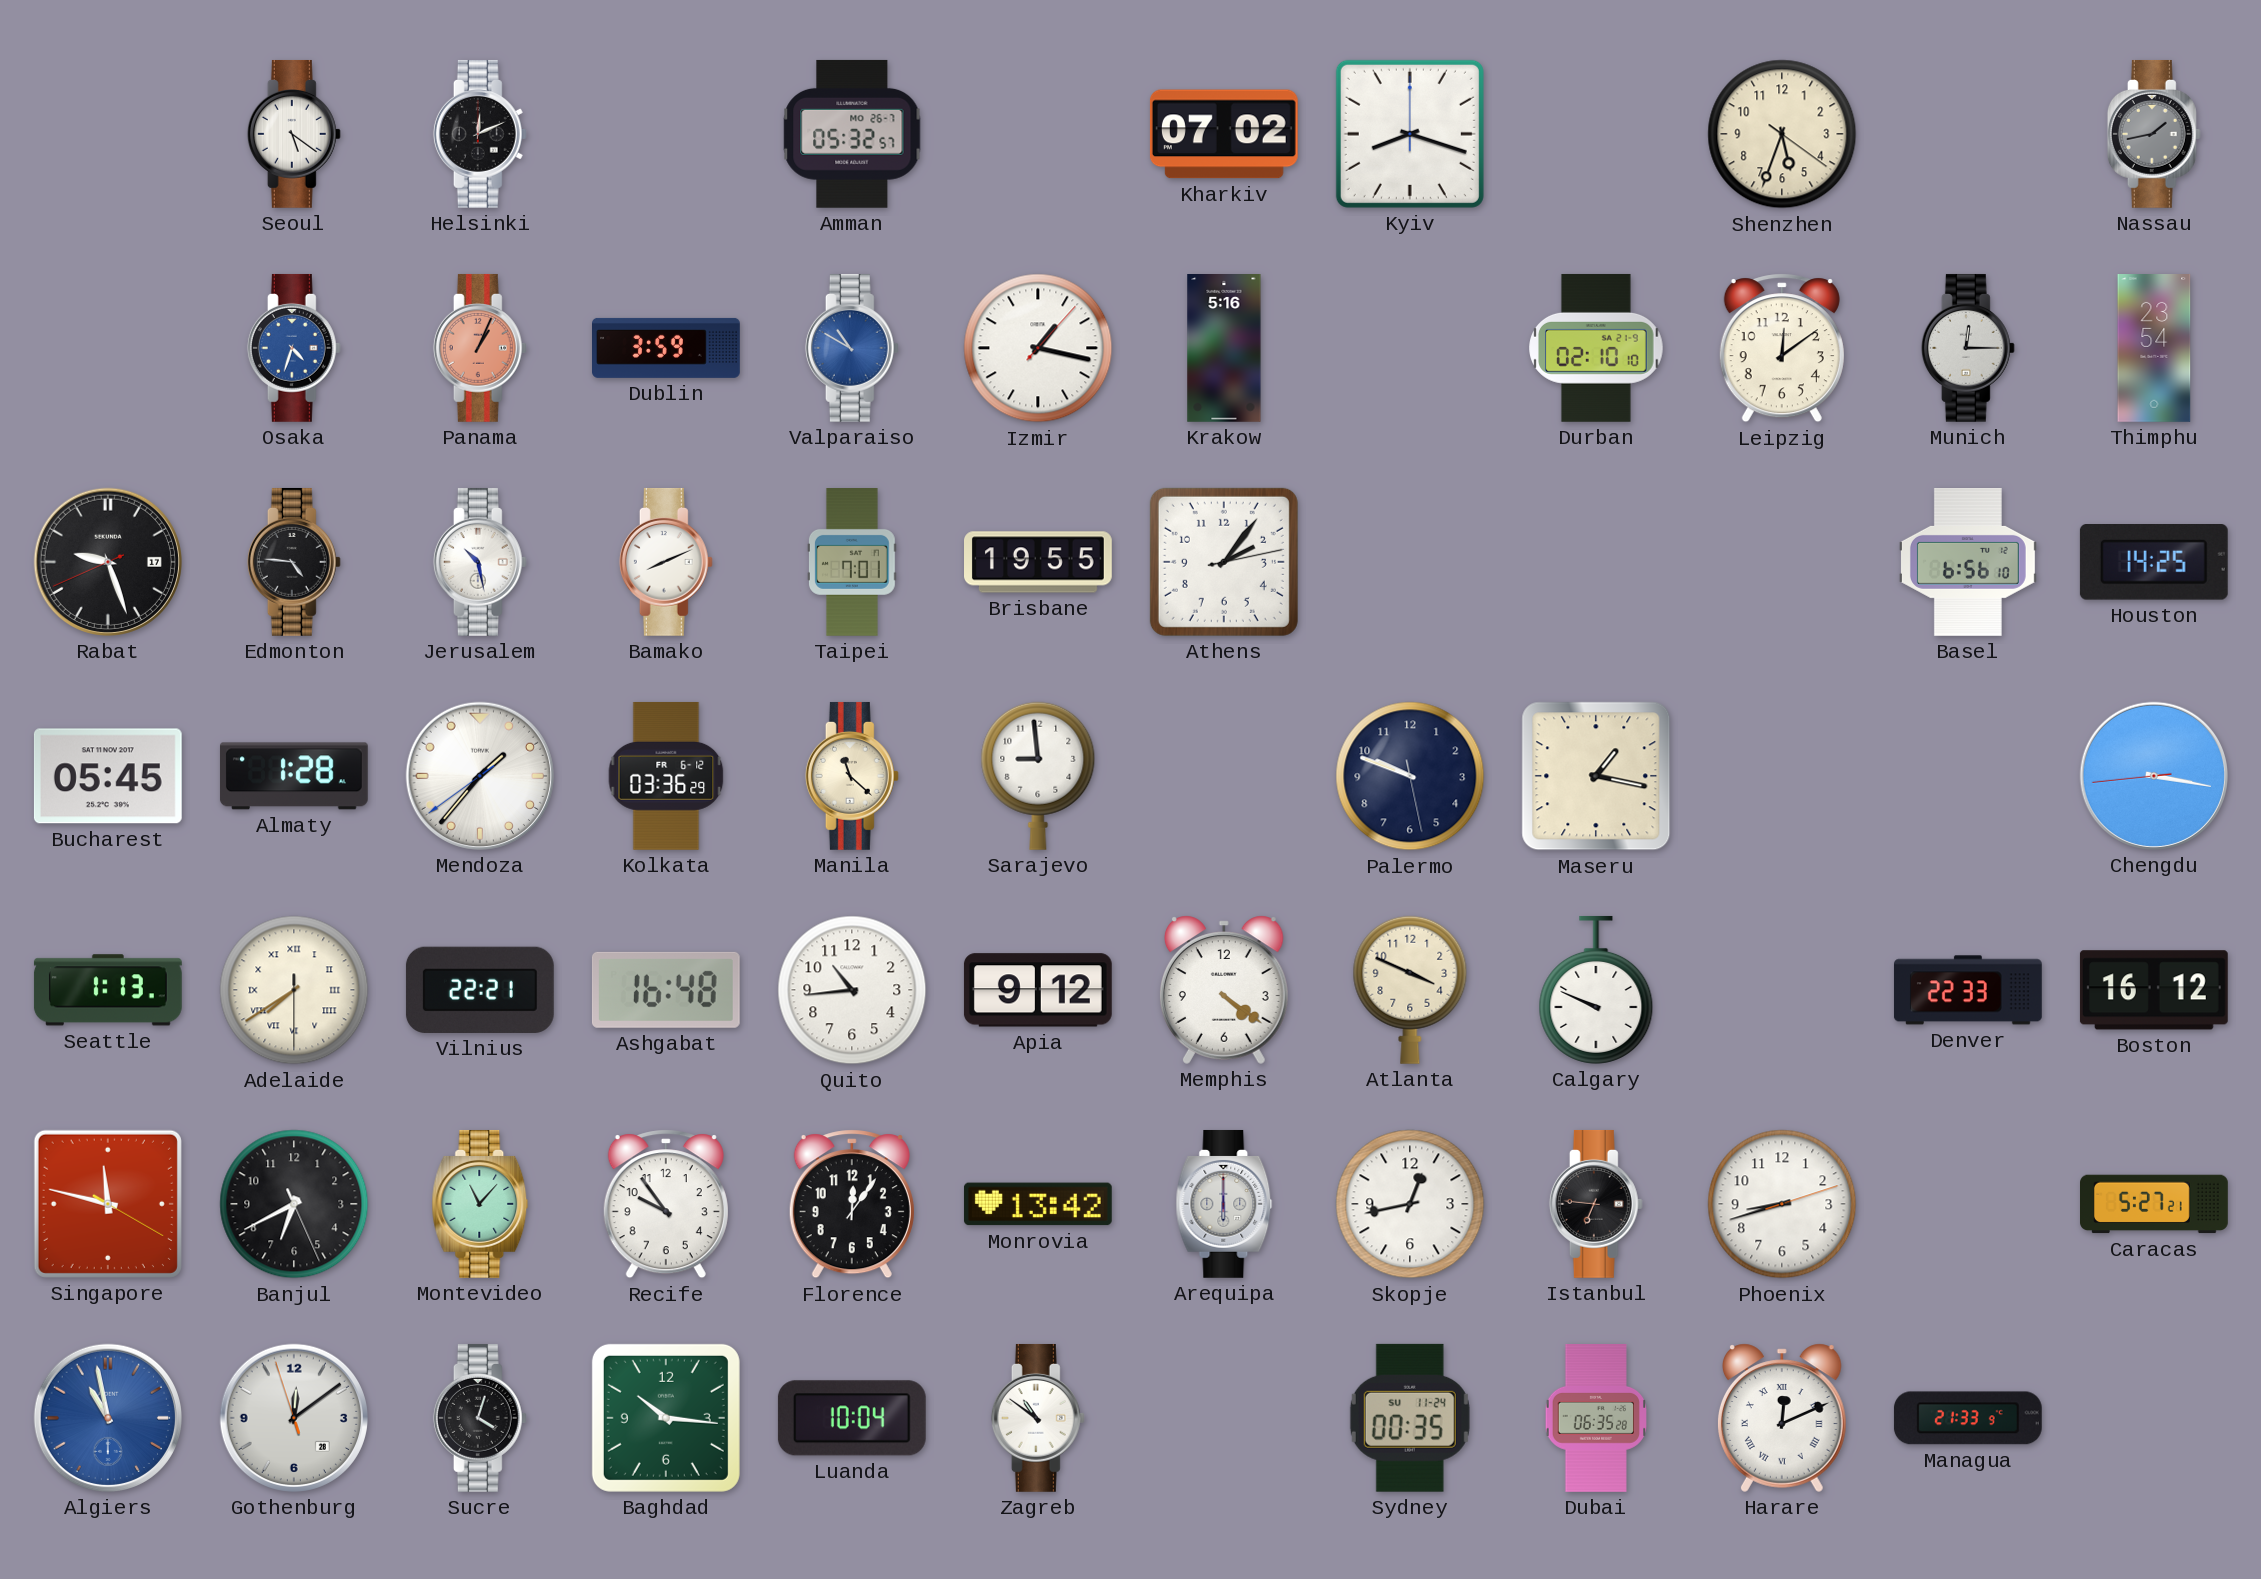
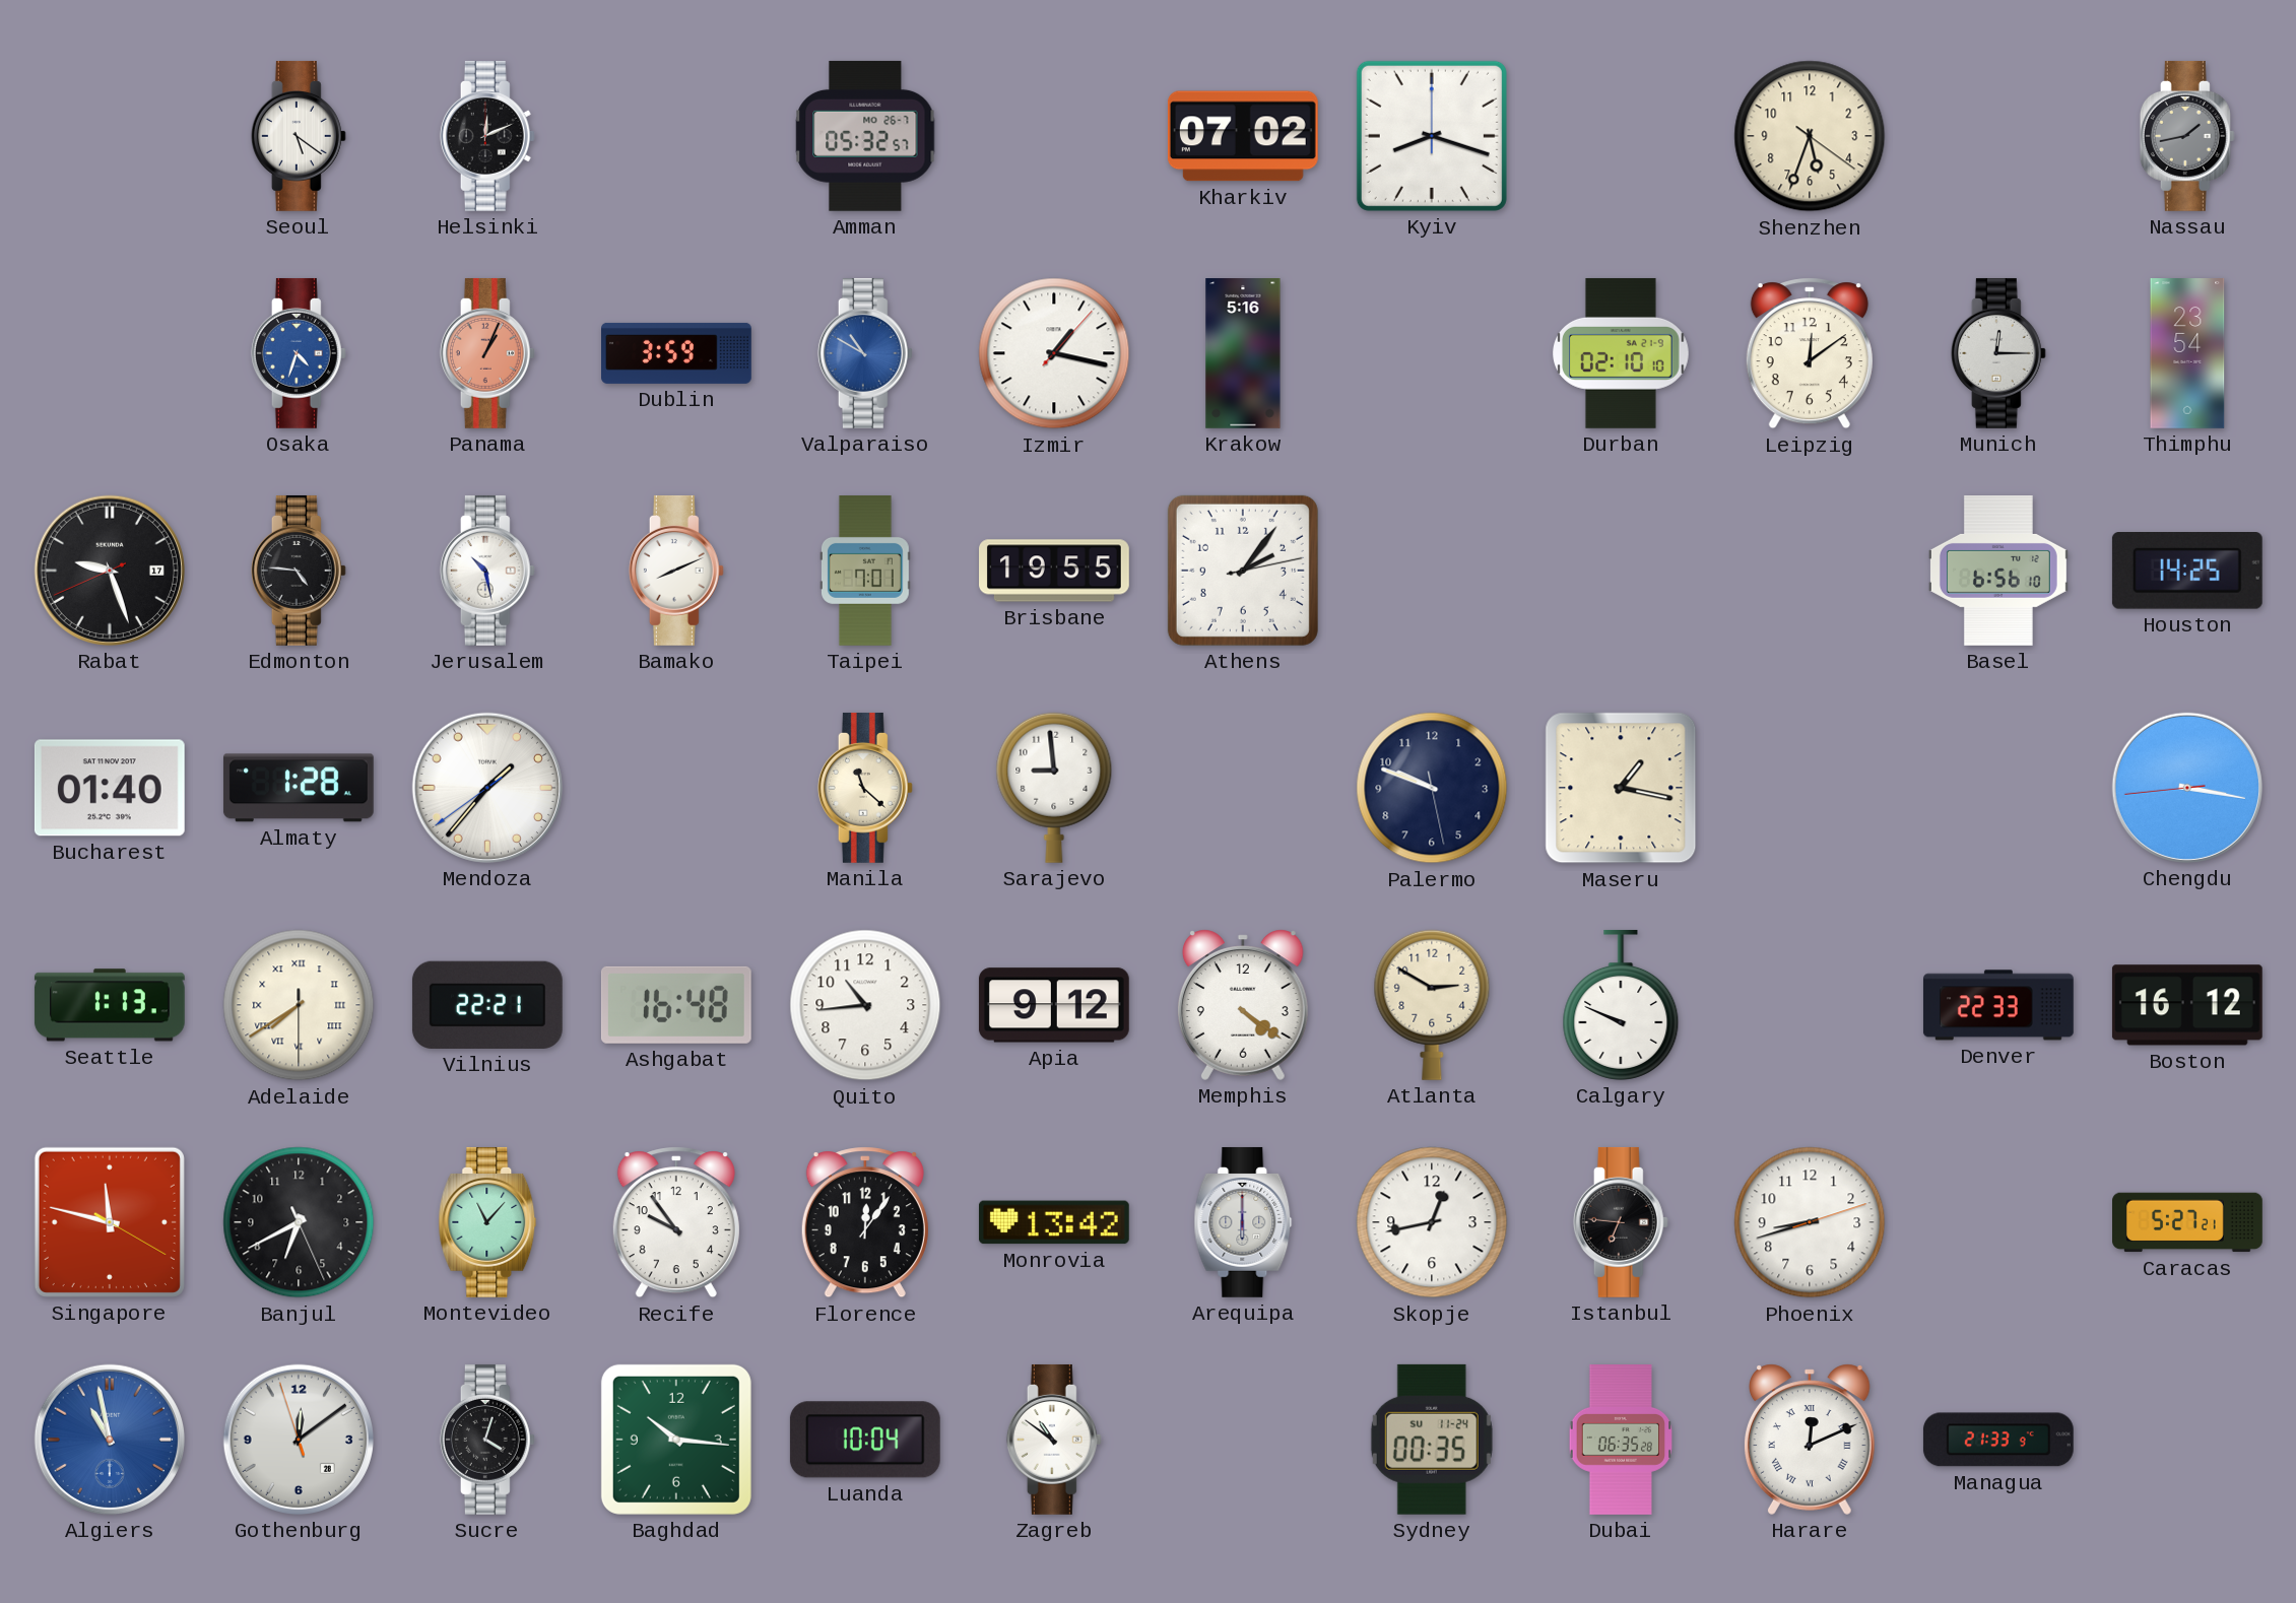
Bucharest: 05:45 -> 01:40
Kolkata: 03:36 -> none
Atlanta: 3:49 -> 2:50
